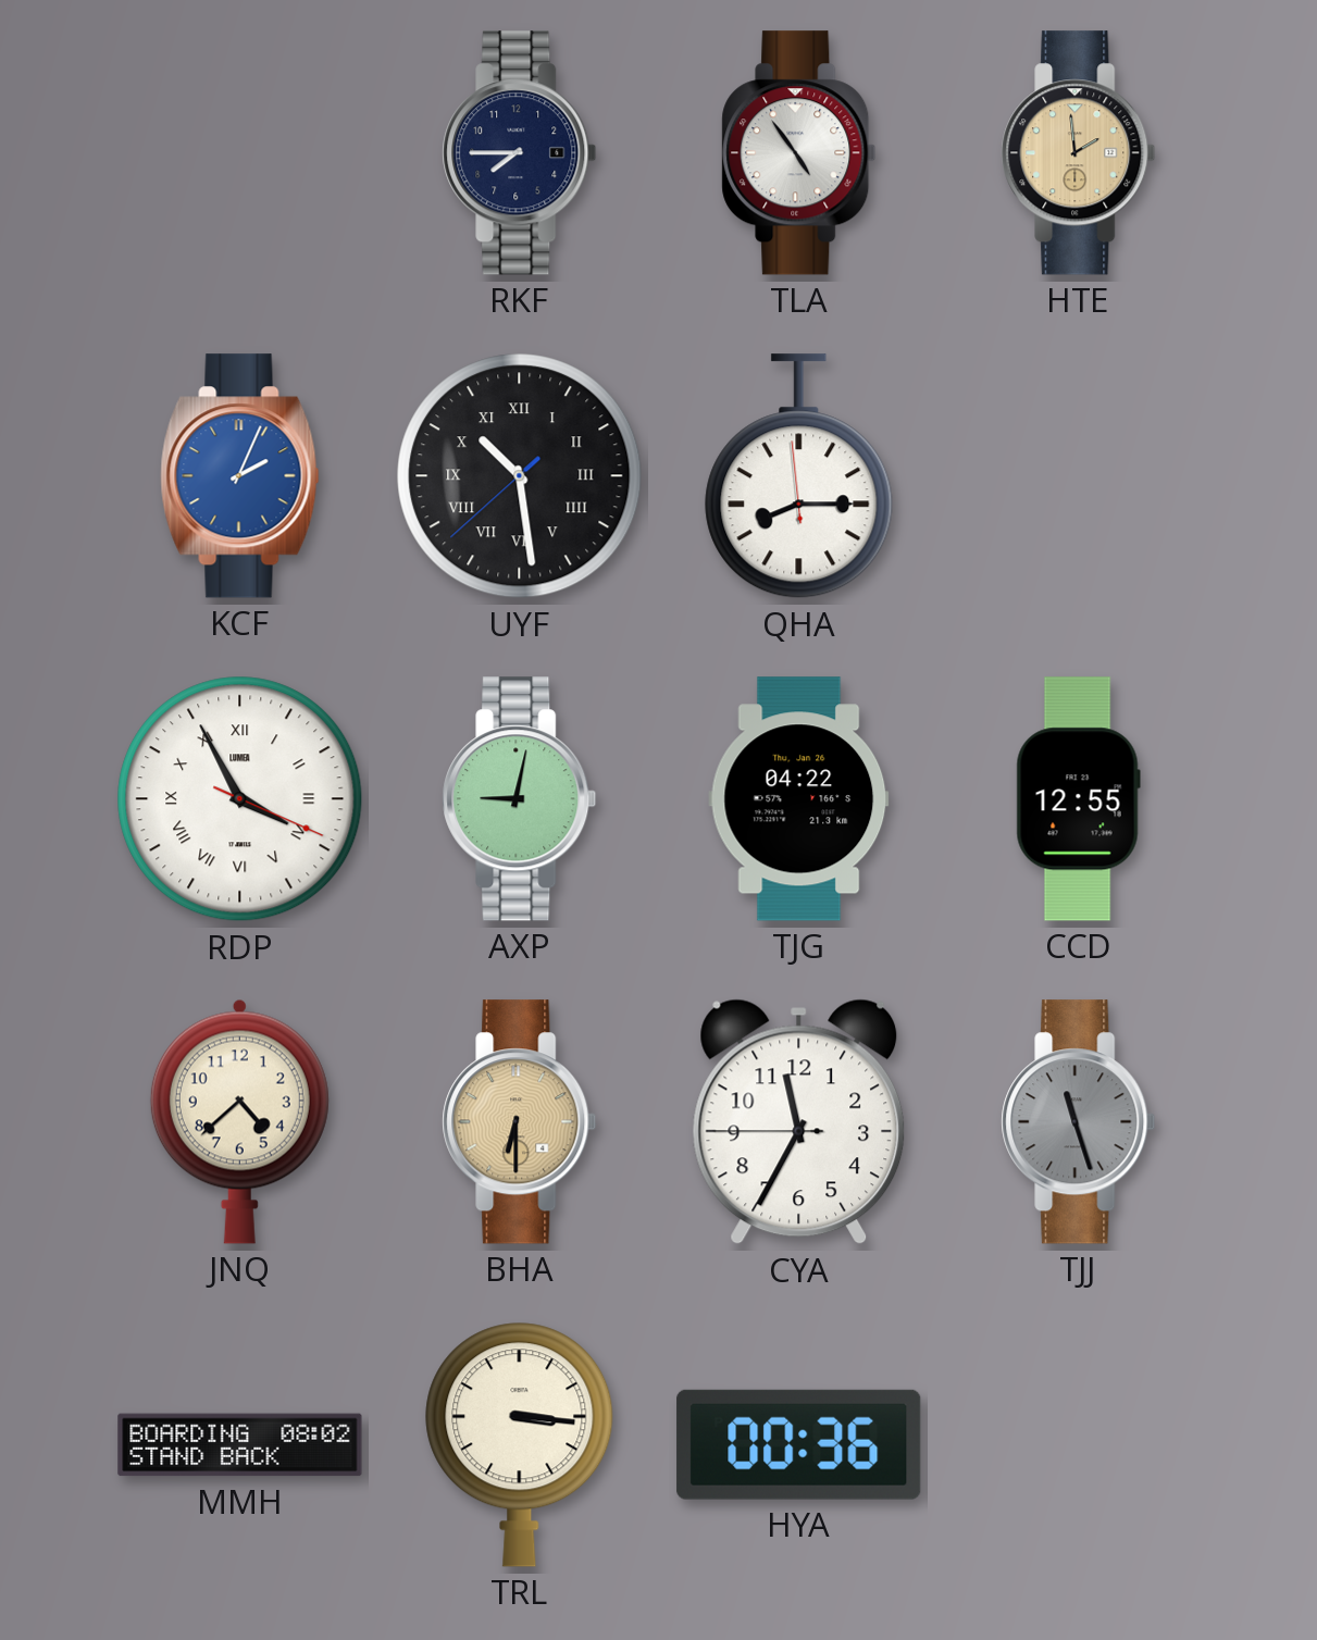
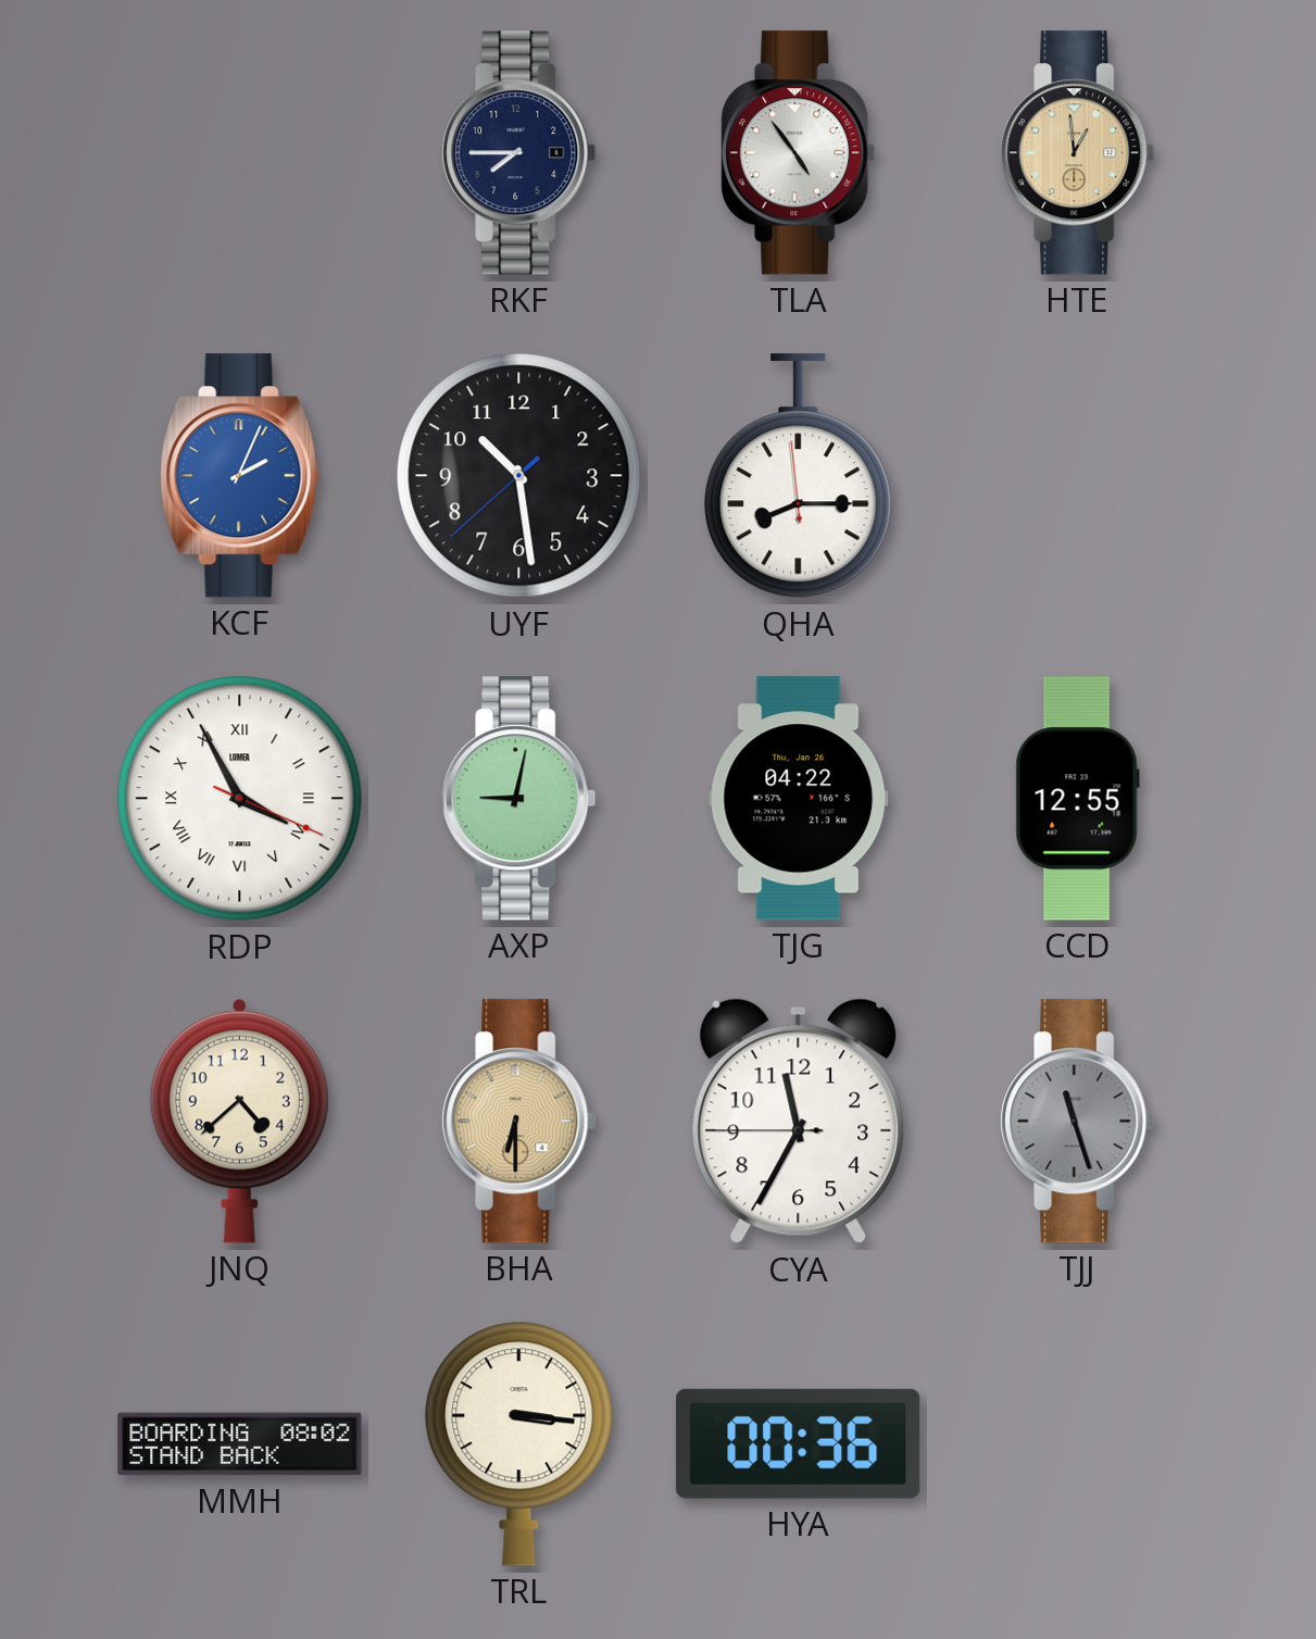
HTE: 1:59 -> 12:59
UYF numerals: Roman -> Arabic
